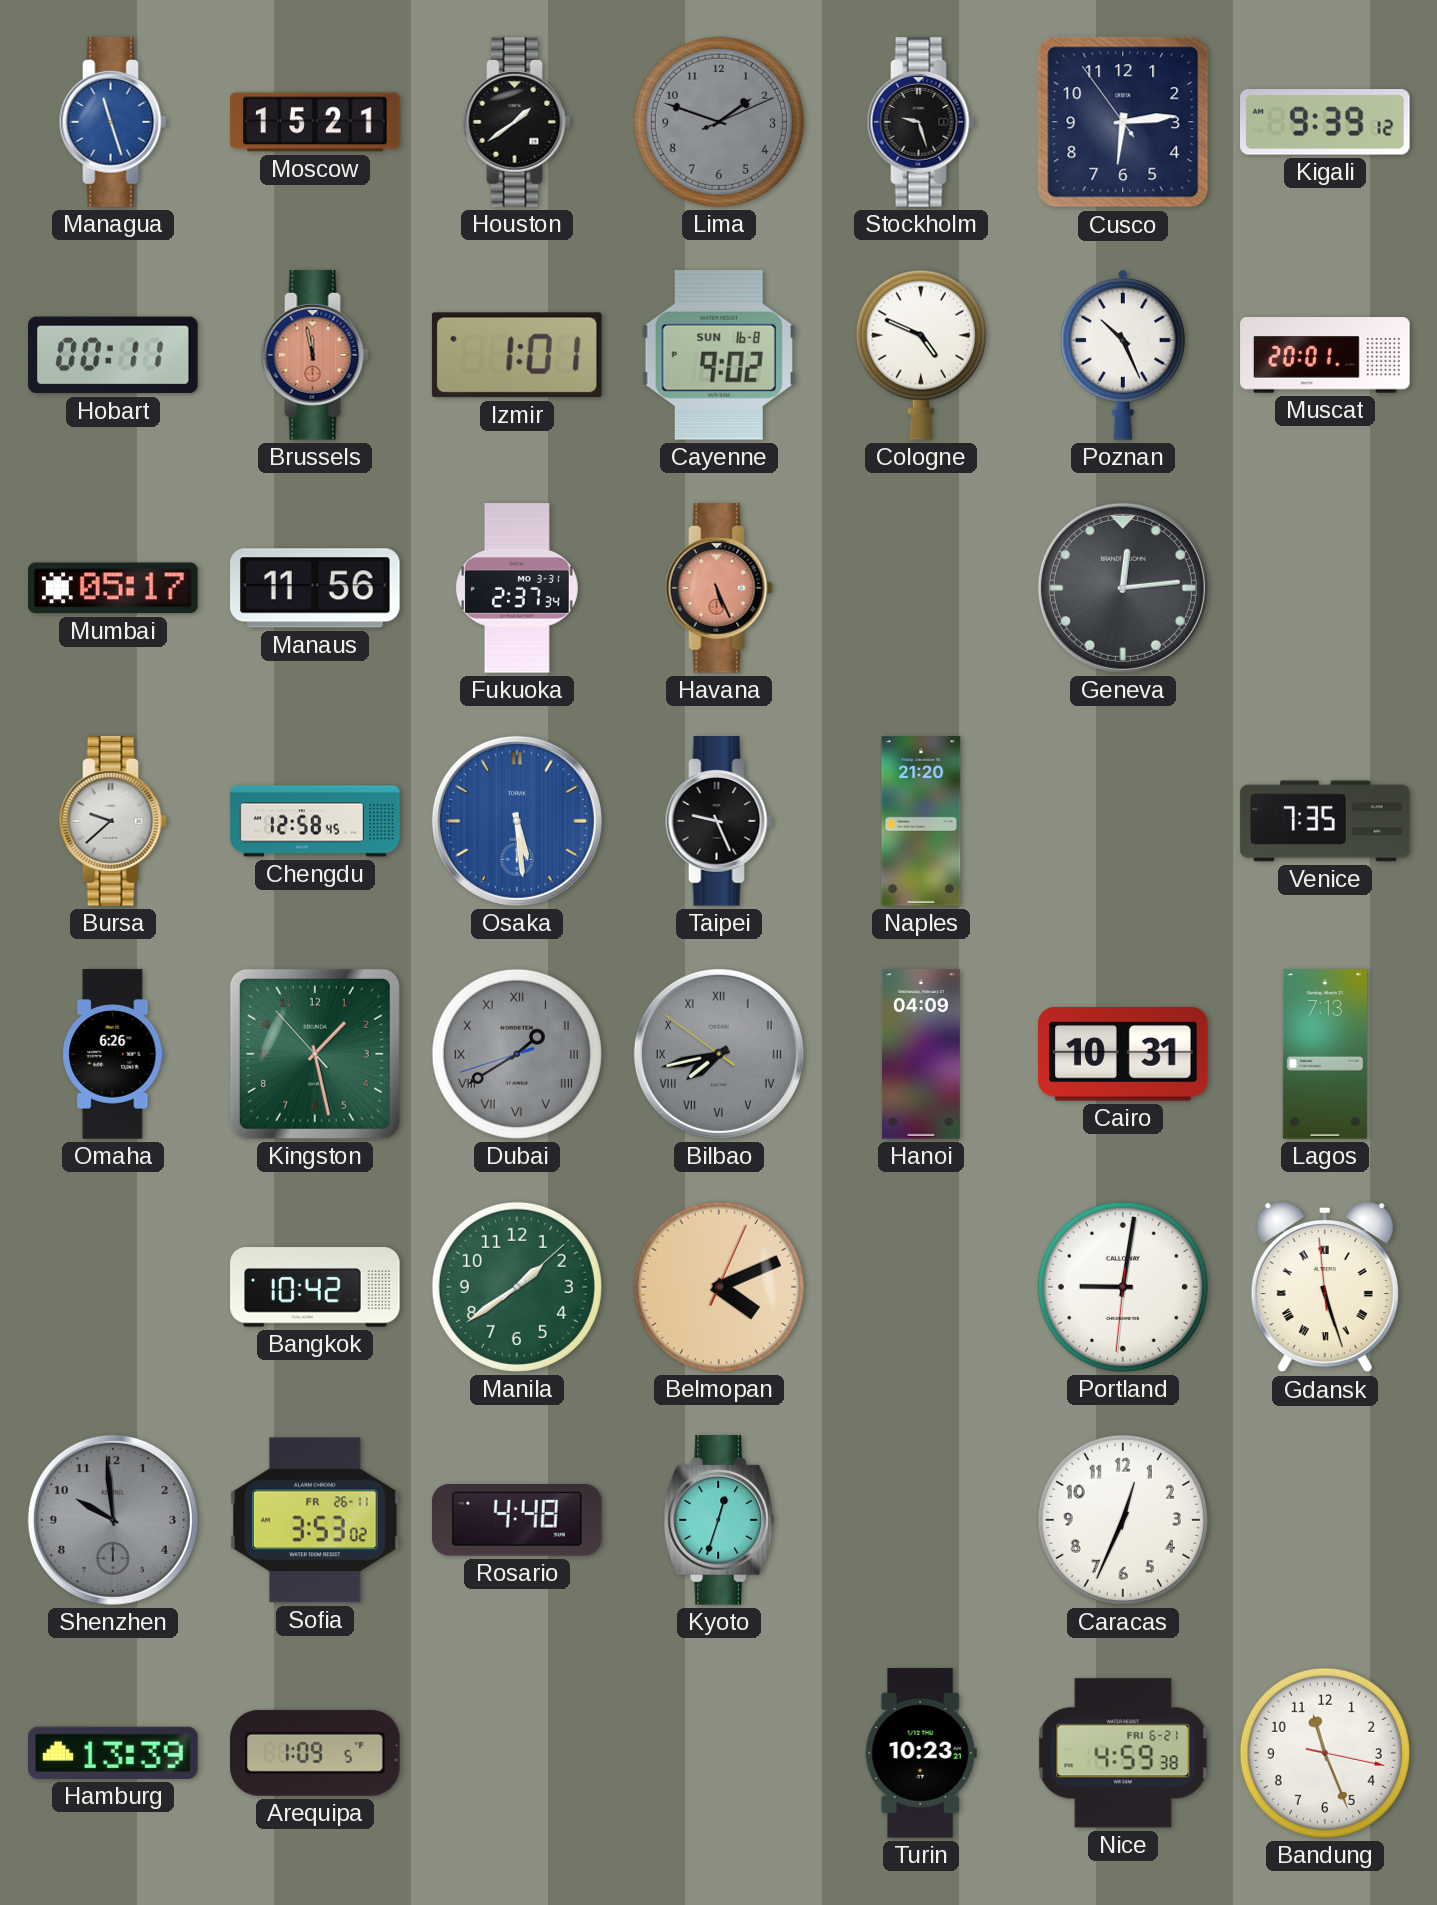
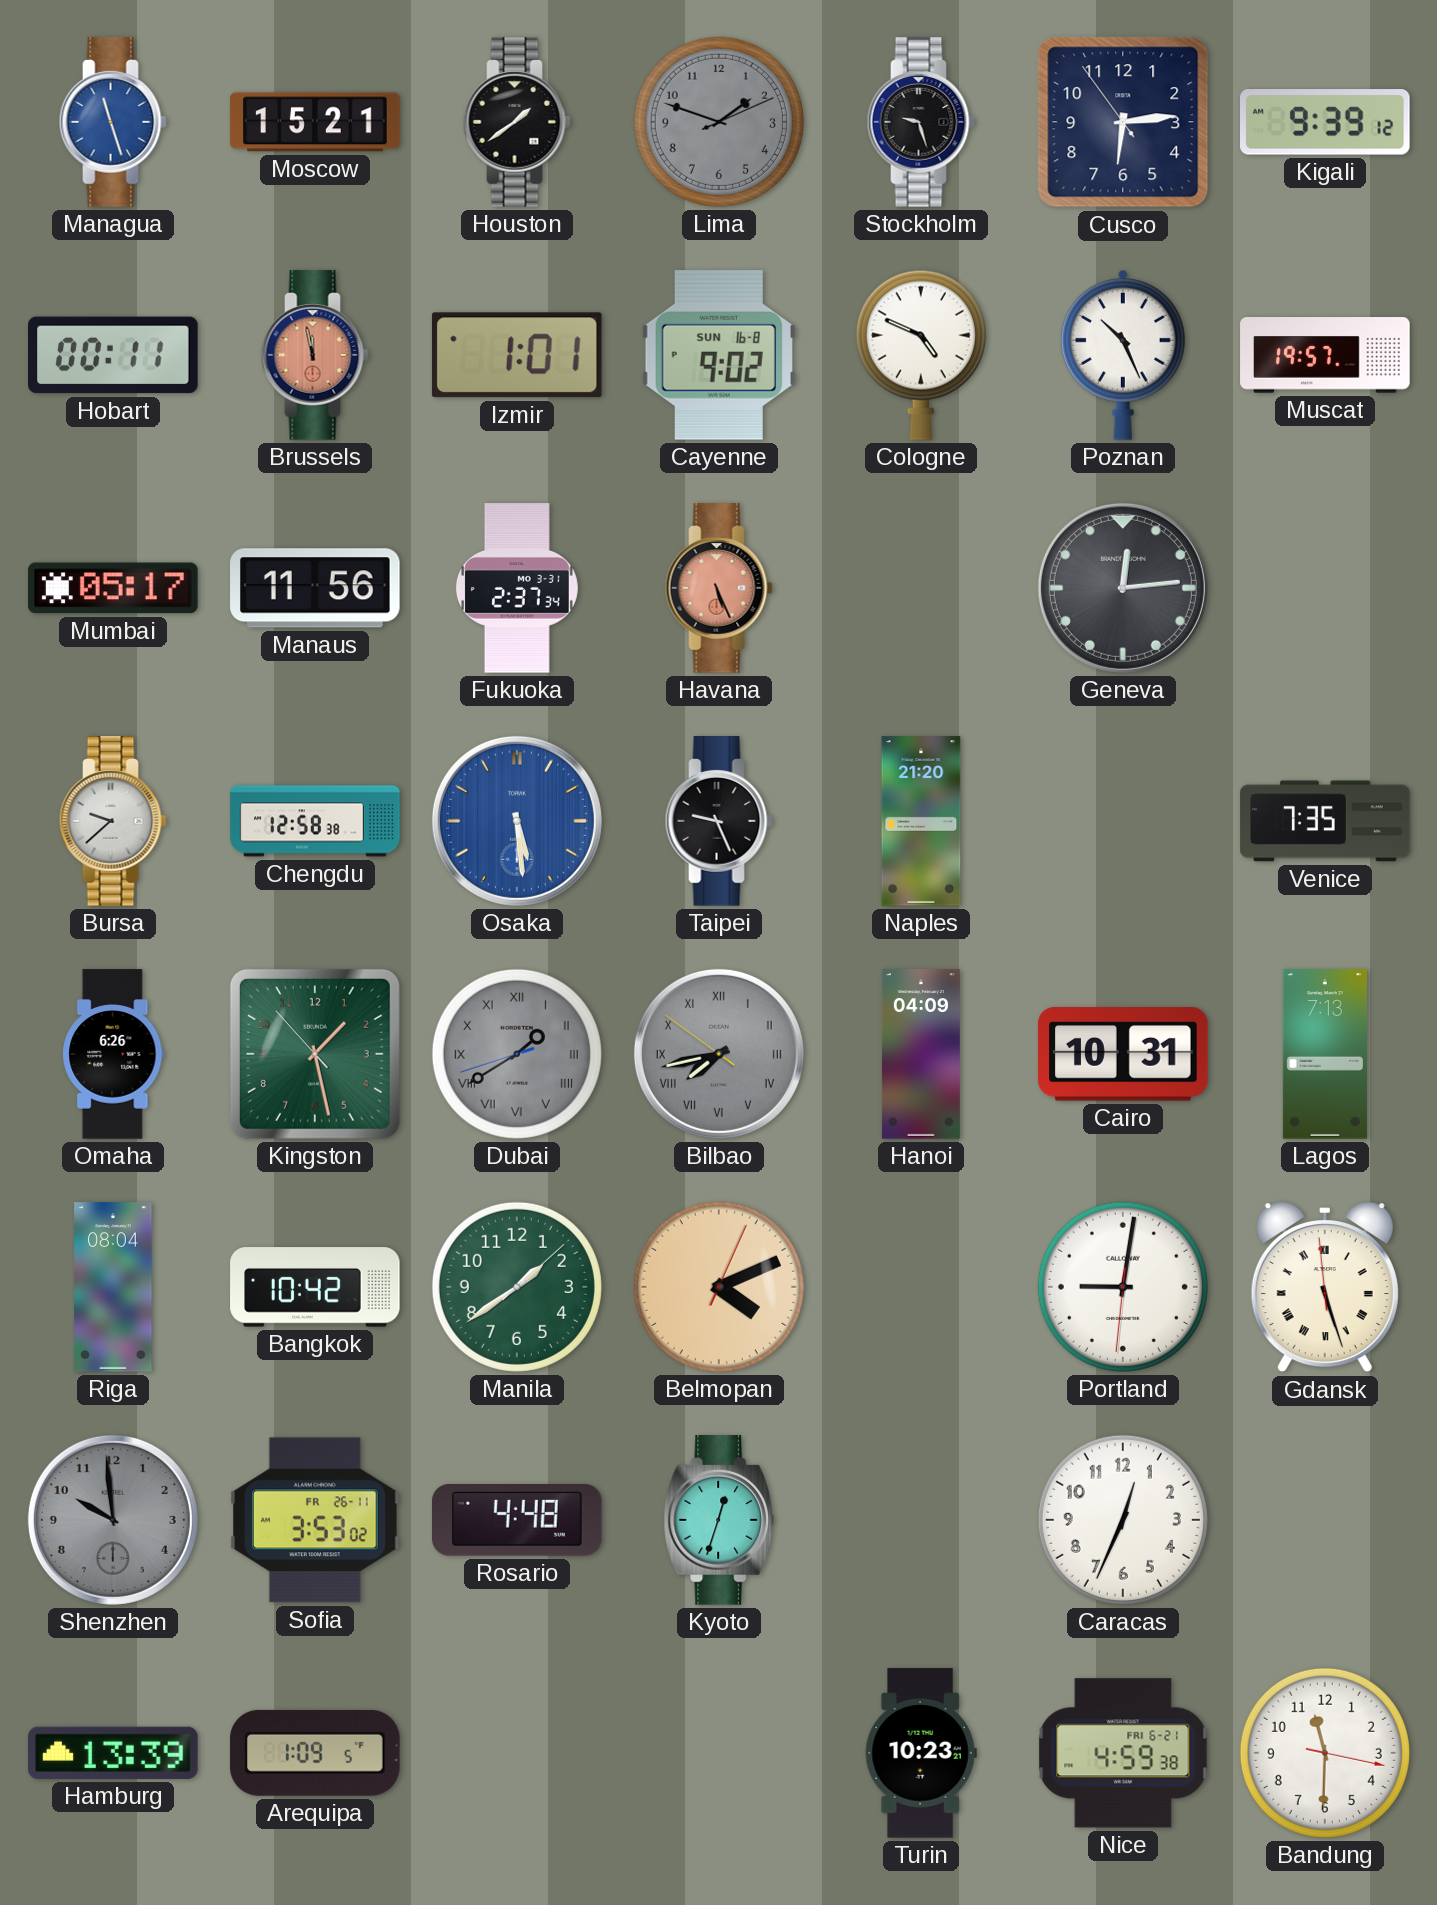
Muscat: 20:01 -> 19:57
Chengdu: 12:58:45 -> 12:58:38
Riga: none -> 08:04
Bandung: 11:26 -> 11:30
